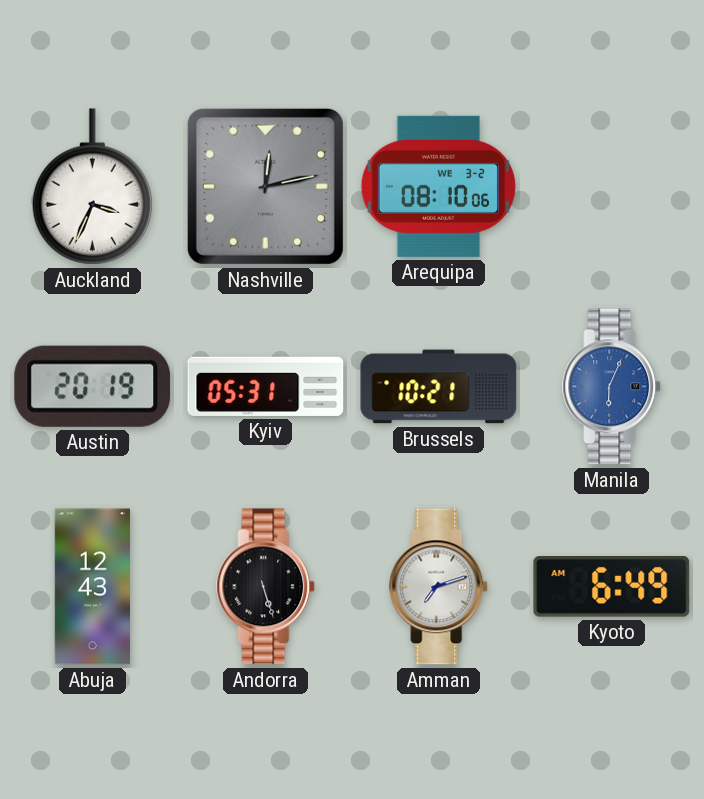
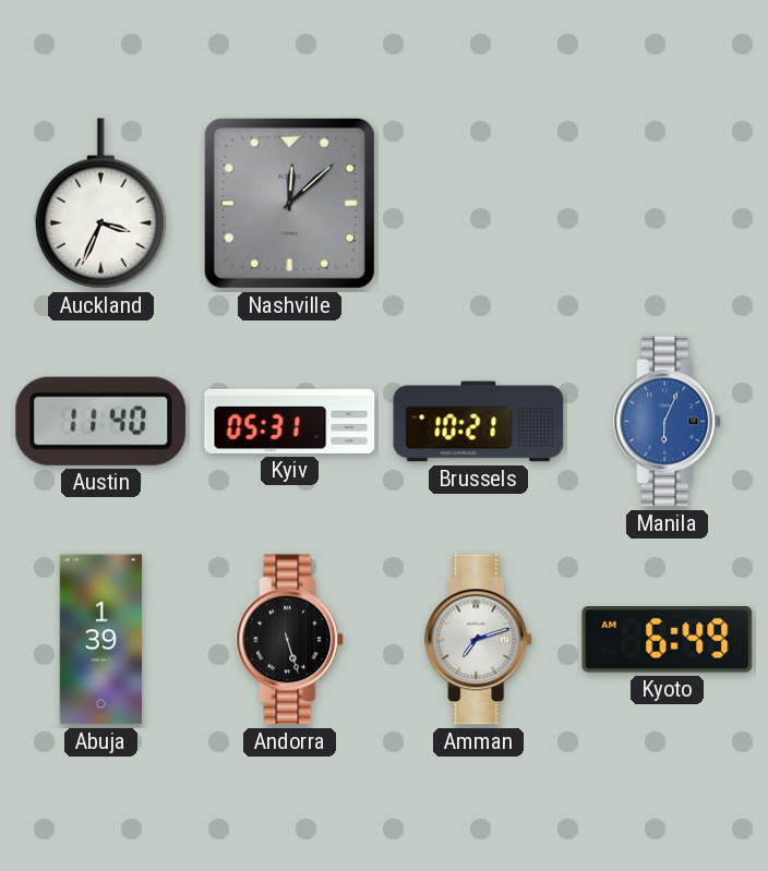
Nashville: 12:13 -> 12:08
Arequipa: 08:10 -> none
Austin: 20:19 -> 11:40
Abuja: 12:43 -> 1:39
